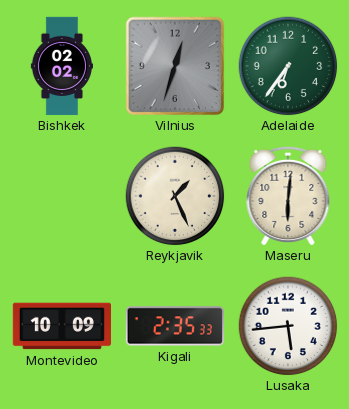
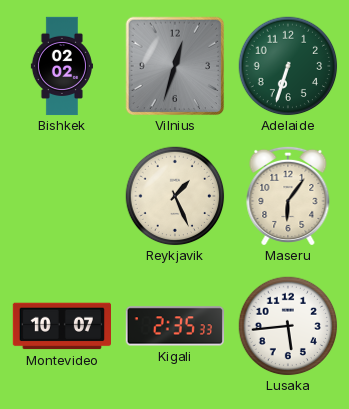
Adelaide: 6:36 -> 6:33
Maseru: 6:01 -> 6:06
Montevideo: 10:09 -> 10:07
